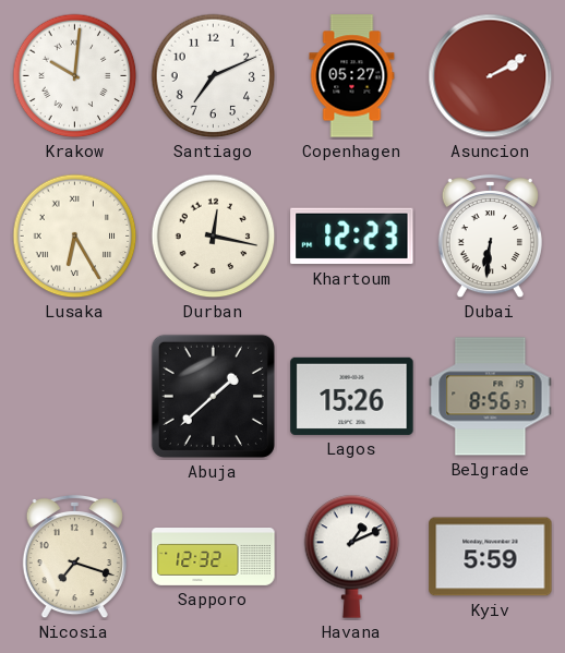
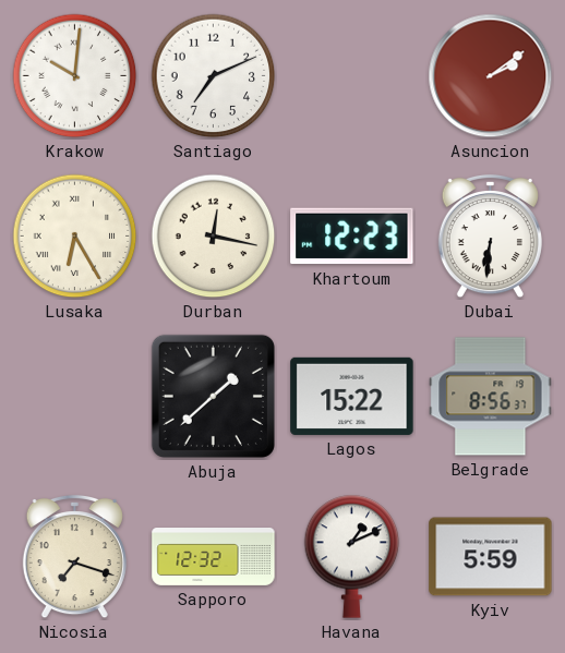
Copenhagen: 05:27 -> none
Asuncion: 2:10 -> 2:09
Lagos: 15:26 -> 15:22
